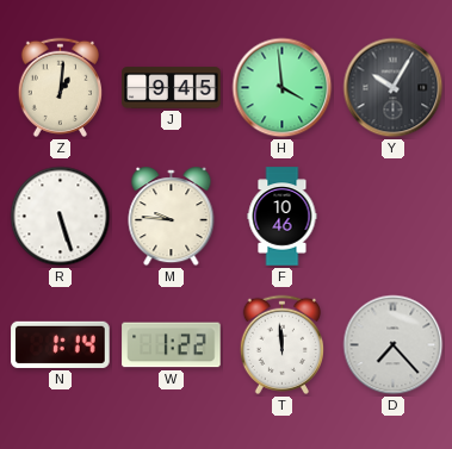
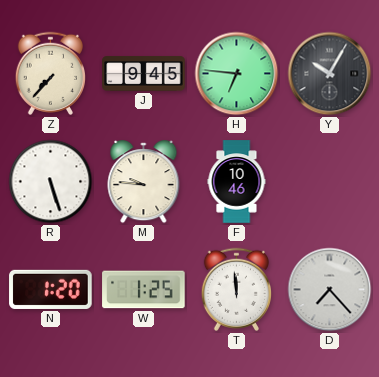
Z: 1:01 -> 7:37
H: 3:59 -> 6:46
N: 1:14 -> 1:20
W: 1:22 -> 1:25
